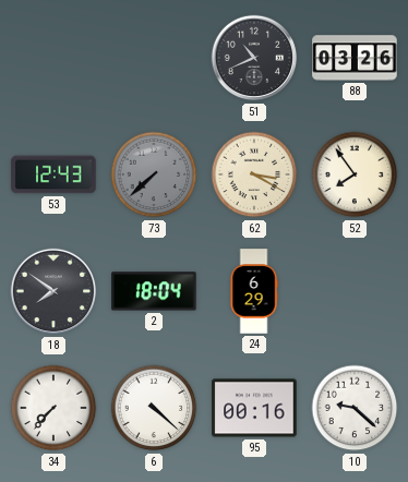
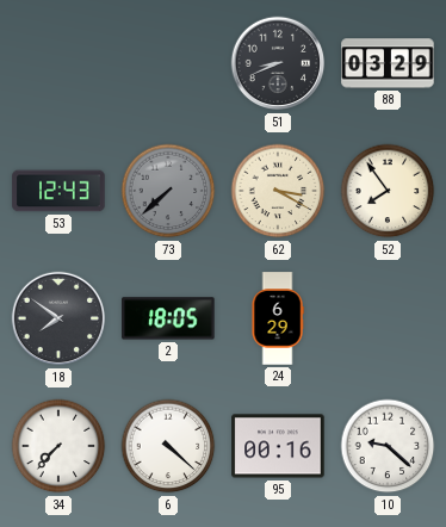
51: 10:41 -> 8:41
88: 03:26 -> 03:29
2: 18:04 -> 18:05
